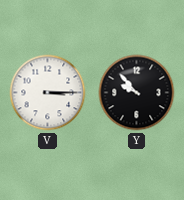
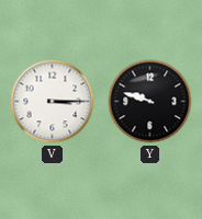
Y: 9:53 -> 9:48
